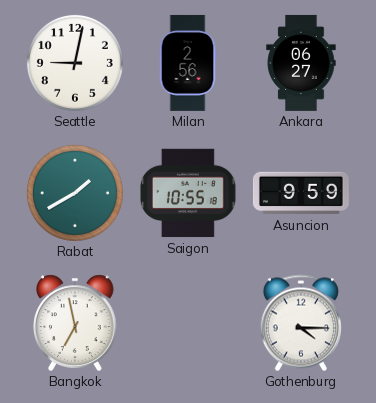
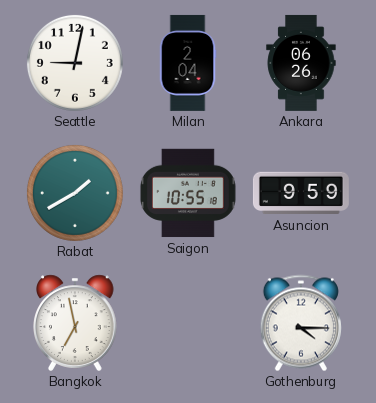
Milan: 2:56 -> 2:04
Ankara: 06:27 -> 06:26
